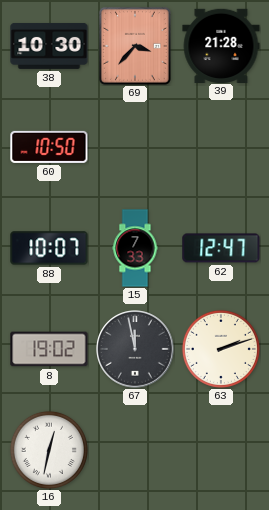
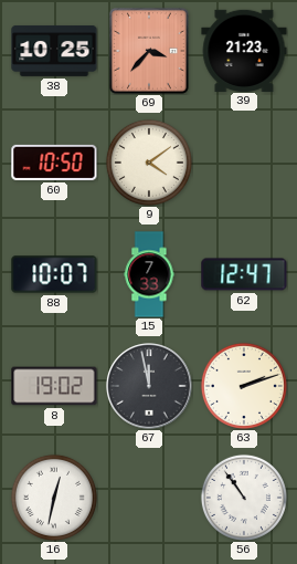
38: 10:30 -> 10:25
39: 21:28 -> 21:23
9: none -> 4:09
56: none -> 10:54
